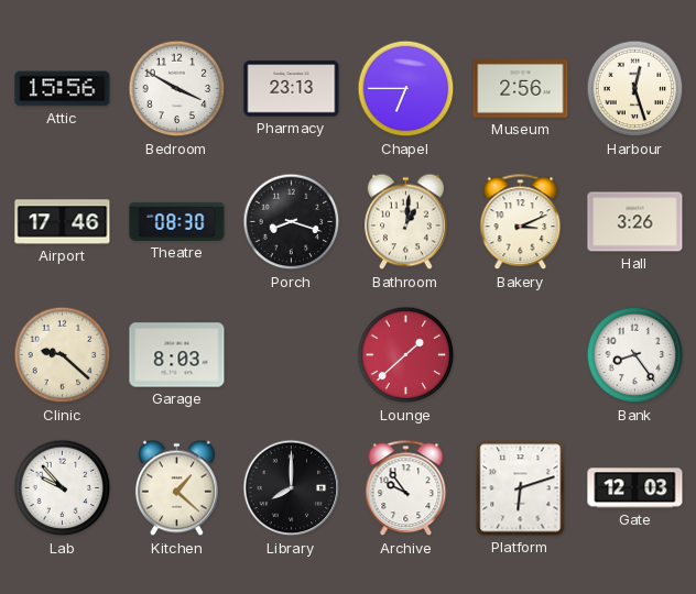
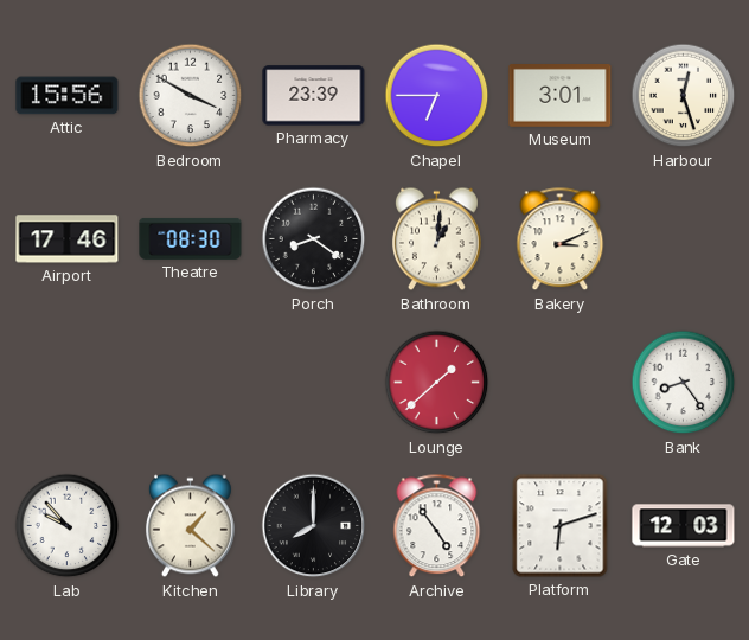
Pharmacy: 23:13 -> 23:39
Museum: 2:56 -> 3:01
Porch: 8:18 -> 8:21
Hall: 3:26 -> none
Clinic: 9:22 -> none
Garage: 8:03 -> none
Archive: 9:54 -> 4:54
